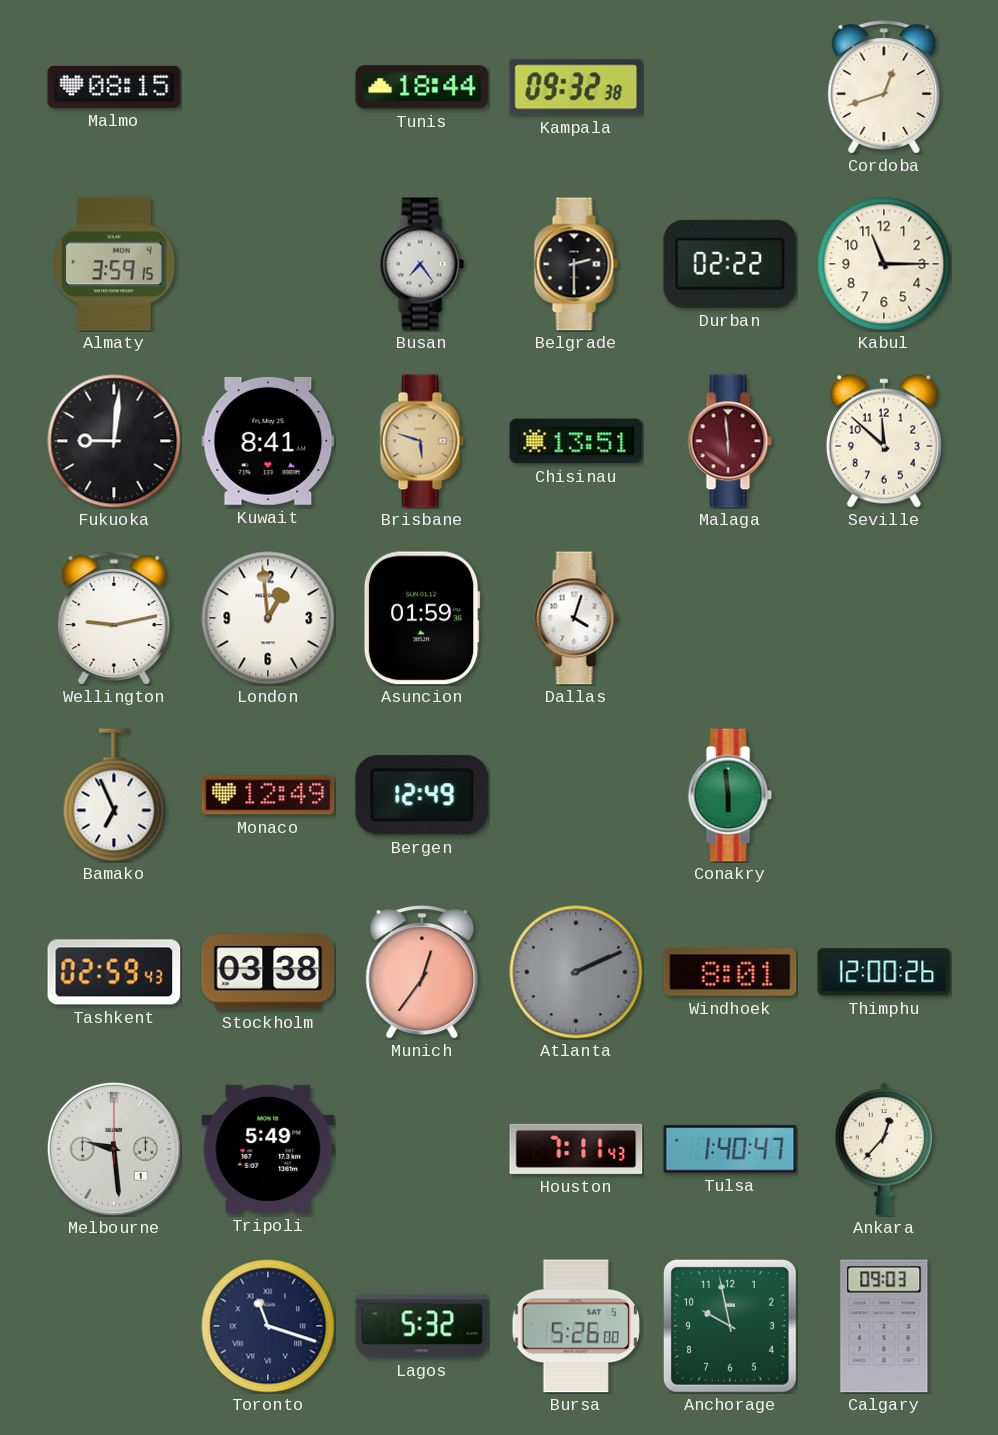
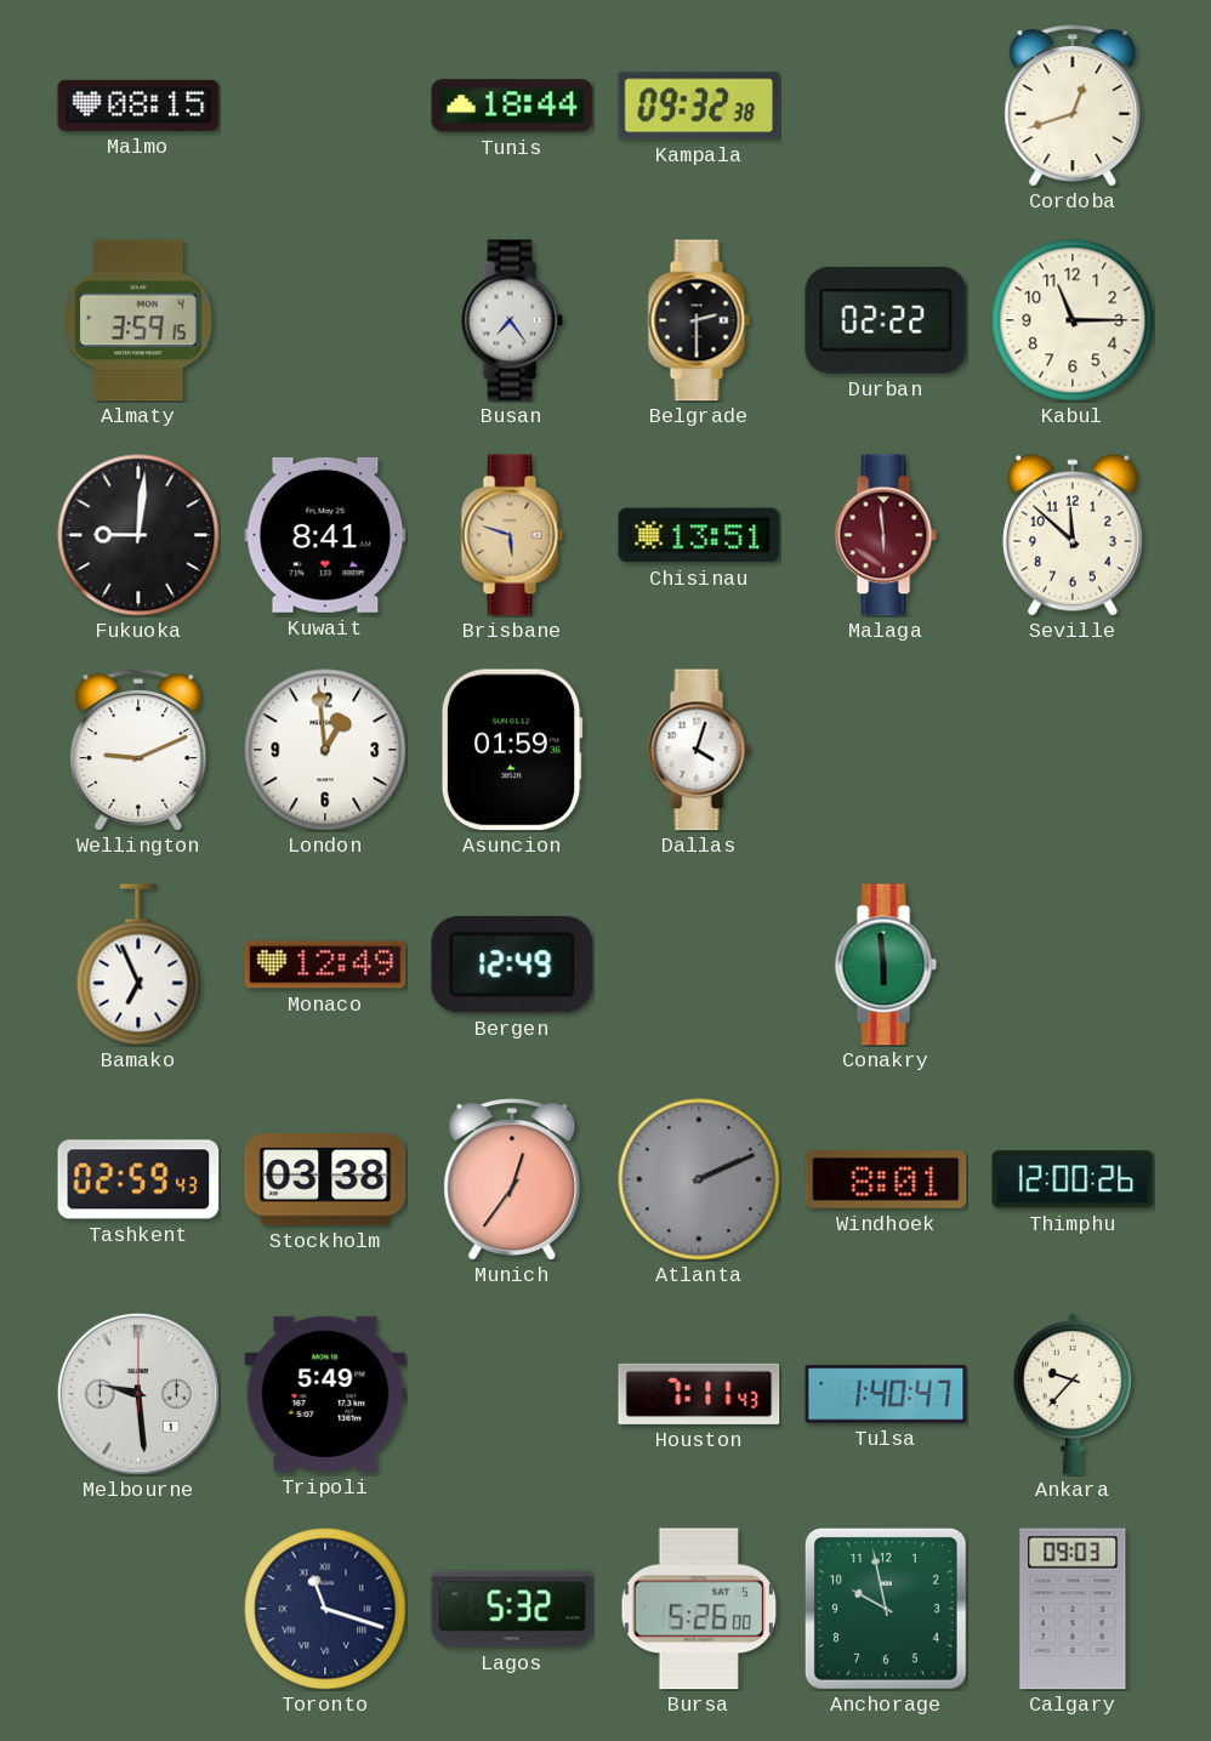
Wellington: 9:13 -> 9:11
Ankara: 12:37 -> 9:37
